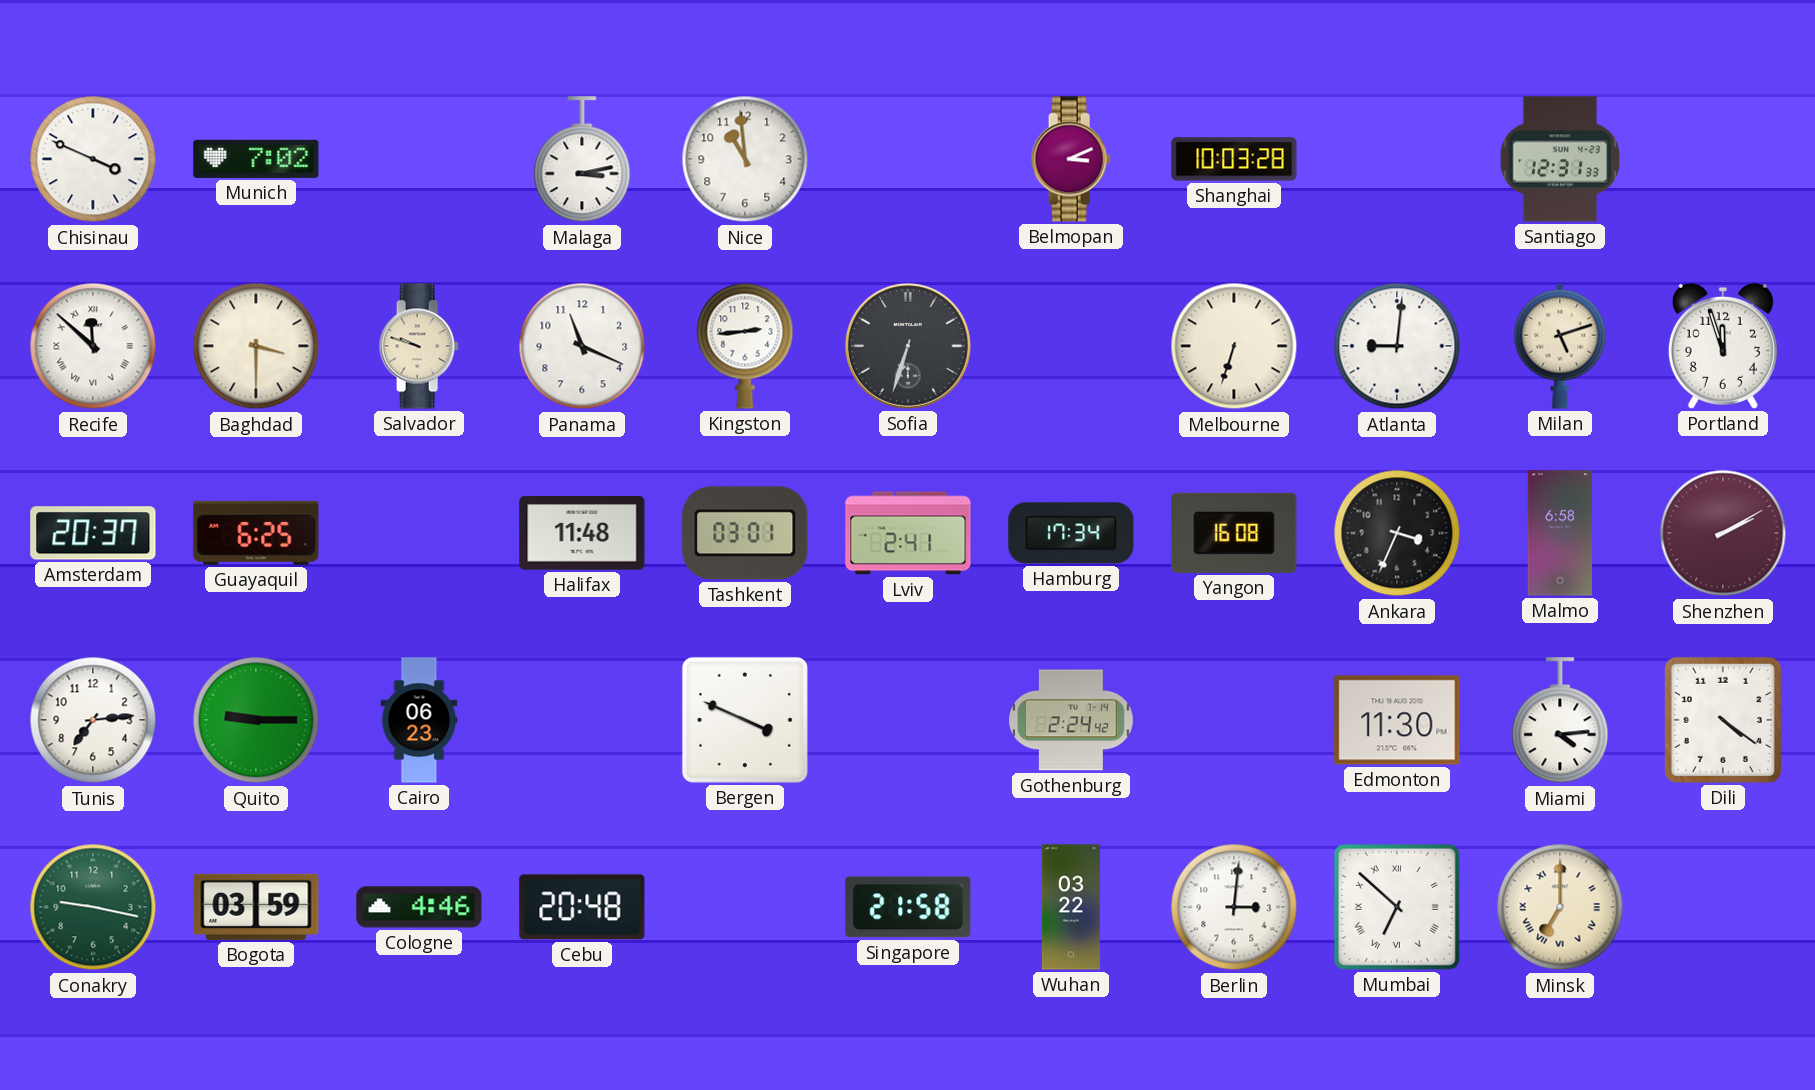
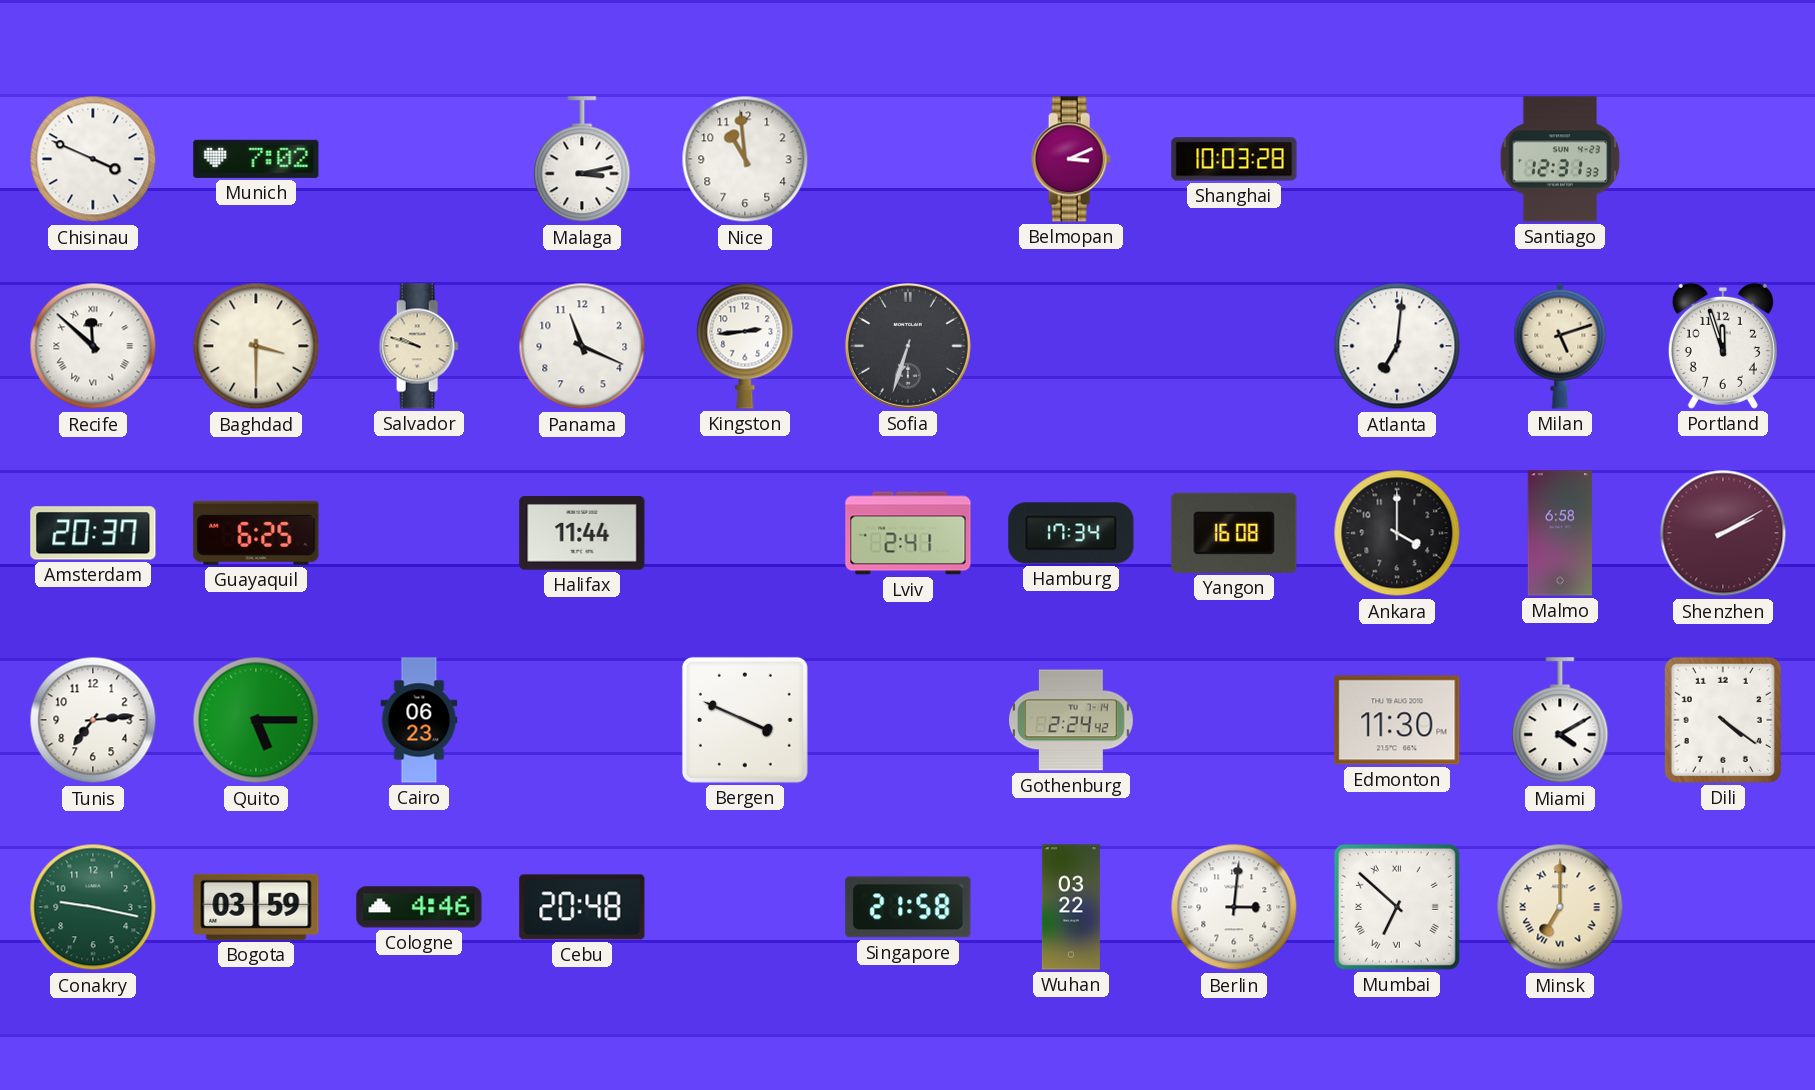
Melbourne: 6:33 -> none
Atlanta: 9:01 -> 7:01
Halifax: 11:48 -> 11:44
Tashkent: 03:01 -> none
Ankara: 3:34 -> 4:00
Quito: 9:15 -> 5:15
Miami: 4:14 -> 4:10
